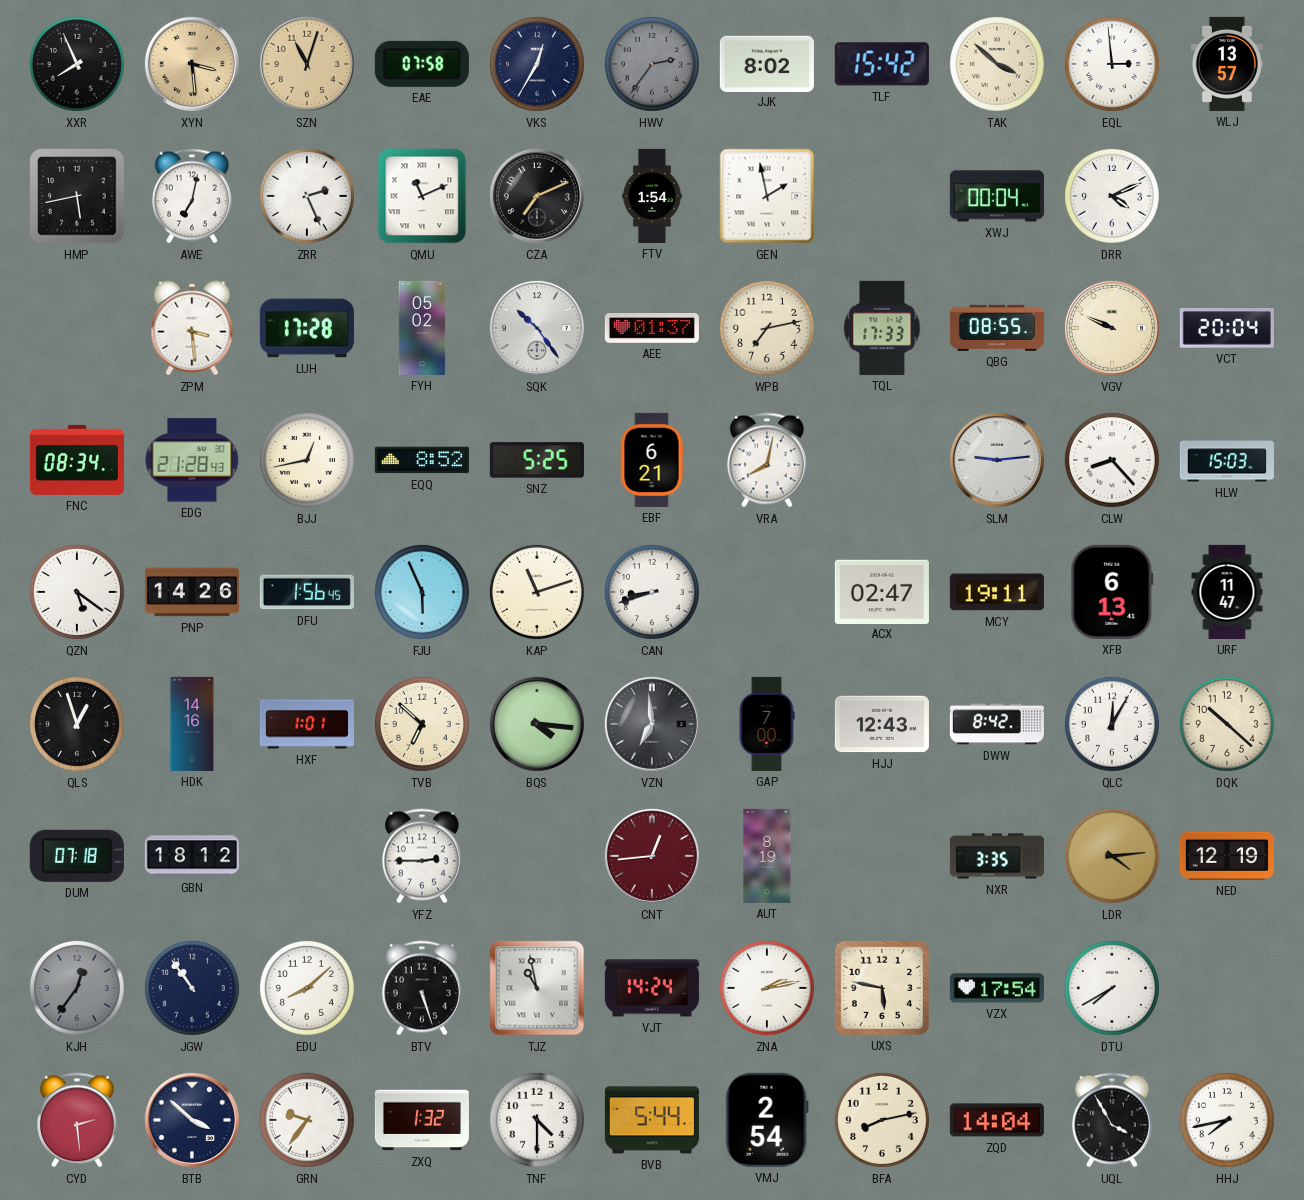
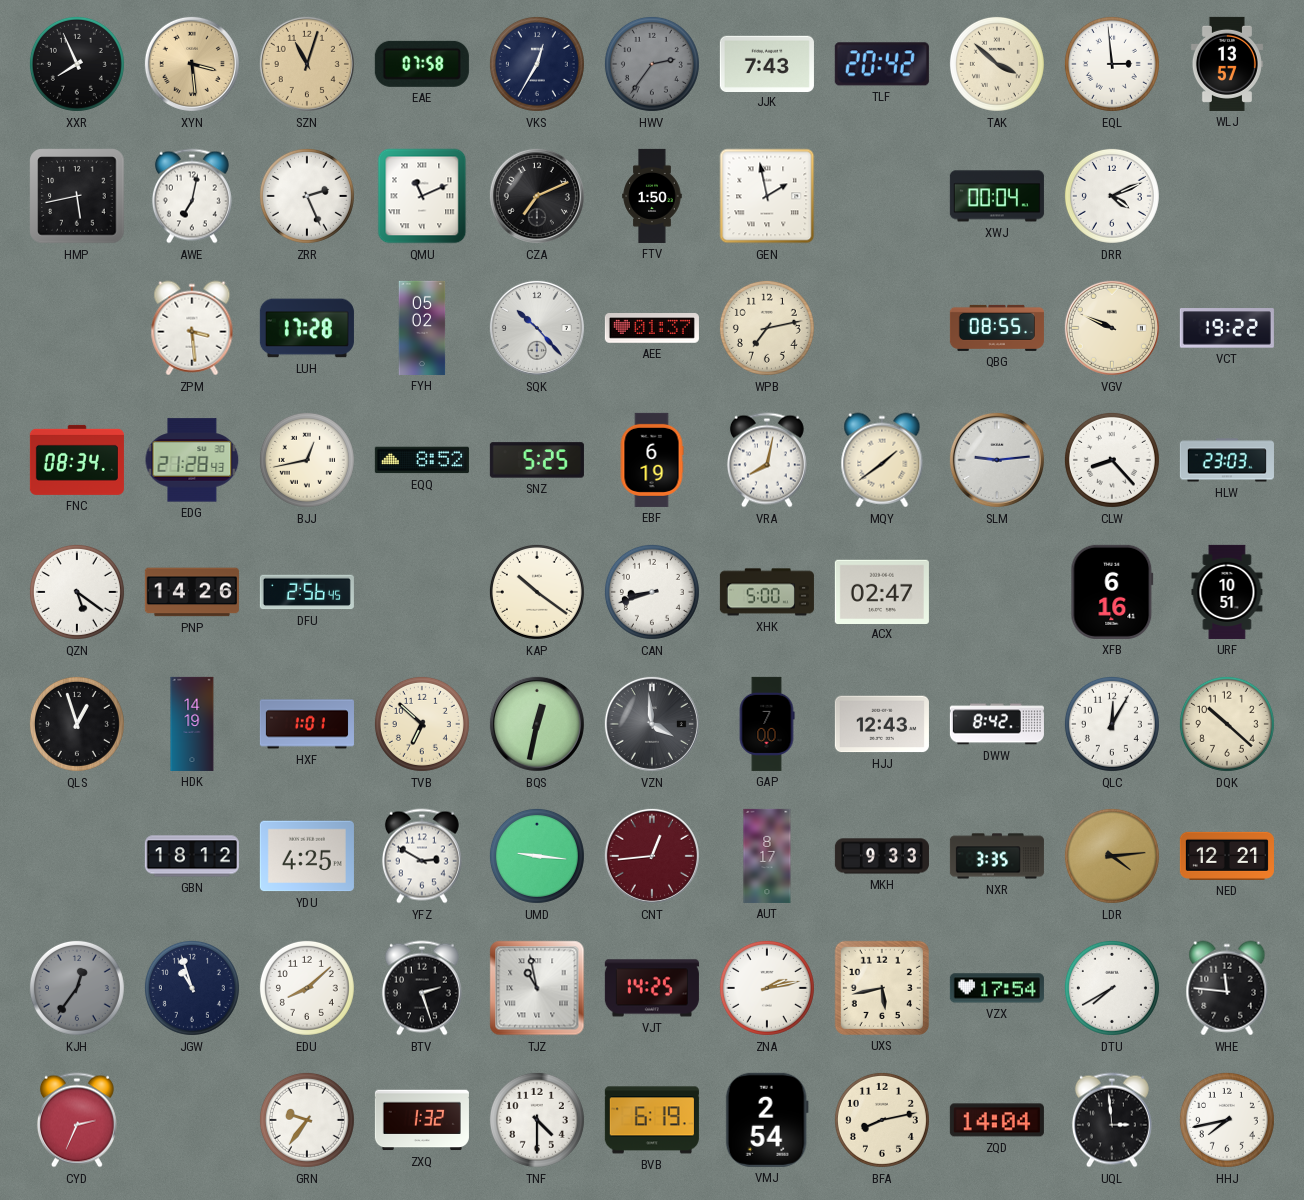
JJK: 8:02 -> 7:43
TLF: 15:42 -> 20:42
FTV: 1:54 -> 1:50
SQK: 10:24 -> 10:23
TQL: 17:33 -> none
VCT: 20:04 -> 19:22
EBF: 6:21 -> 6:19
MQY: none -> 1:39
HLW: 15:03 -> 23:03
DFU: 1:56 -> 2:56
FJU: 5:56 -> none
KAP: 11:12 -> 10:21
XHK: none -> 5:00
MCY: 19:11 -> none
XFB: 6:13 -> 6:16
URF: 11:47 -> 10:51
HDK: 14:16 -> 14:19
BQS: 4:16 -> 12:32
VZN: 6:59 -> 3:59
DUM: 07:18 -> none
YDU: none -> 4:25
YFZ: 2:45 -> 2:50
UMD: none -> 9:16
AUT: 8:19 -> 8:17
MKH: none -> 9:33
NED: 12:19 -> 12:21
JGW: 10:54 -> 10:57
BTV: 5:27 -> 2:27
VJT: 14:24 -> 14:25
UXS: 5:47 -> 5:43
WHE: none -> 11:46
CYD: 2:29 -> 2:34
BTB: 3:52 -> none
BVB: 5:44 -> 6:19
UQL: 3:55 -> 2:59
